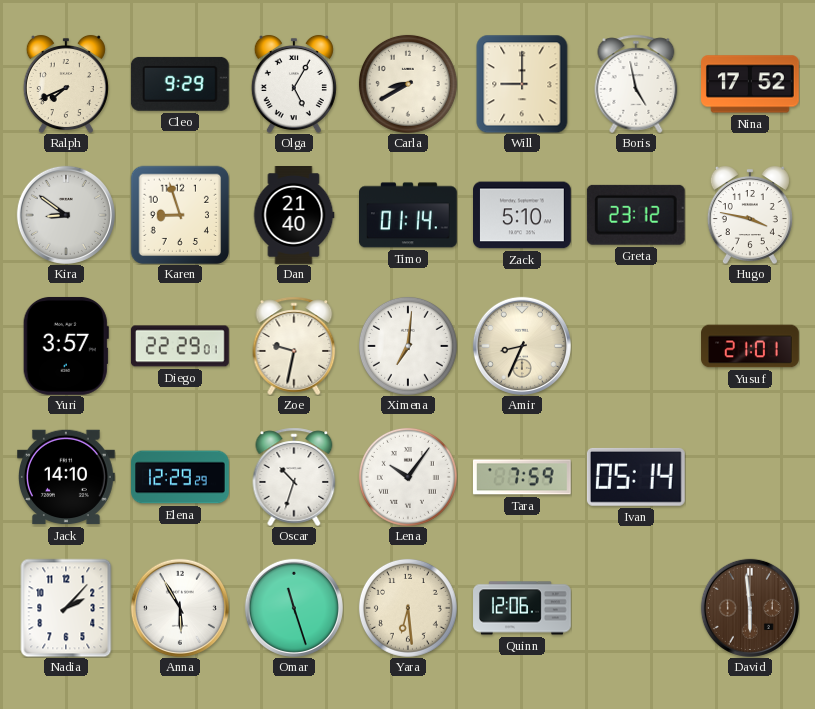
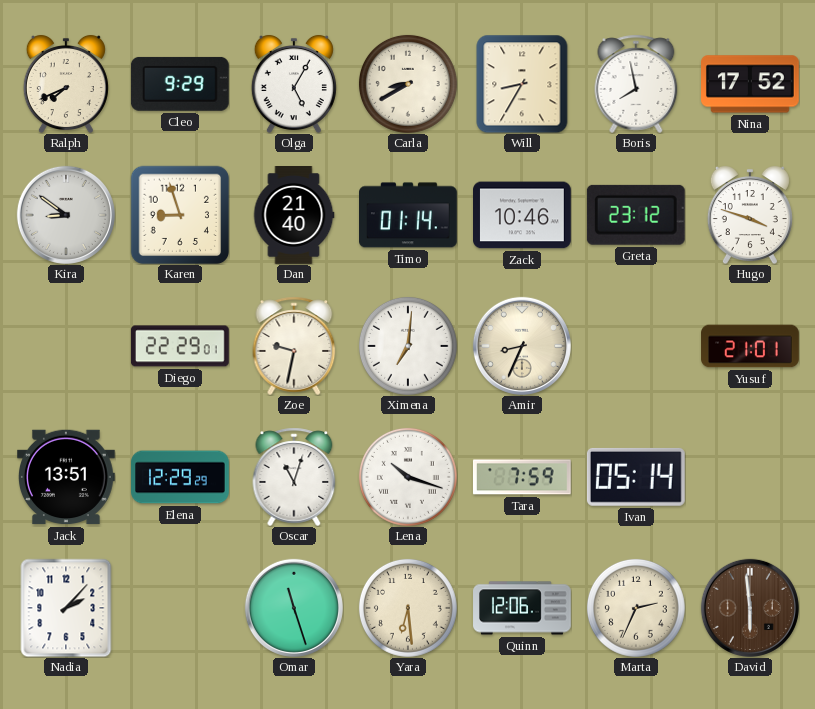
Will: 9:00 -> 8:35
Boris: 4:58 -> 7:58
Zack: 5:10 -> 10:46
Hugo: 3:47 -> 3:48
Yuri: 3:57 -> none
Jack: 14:10 -> 13:51
Oscar: 10:33 -> 11:03
Lena: 10:06 -> 10:18
Anna: 5:55 -> none
Marta: none -> 2:34
